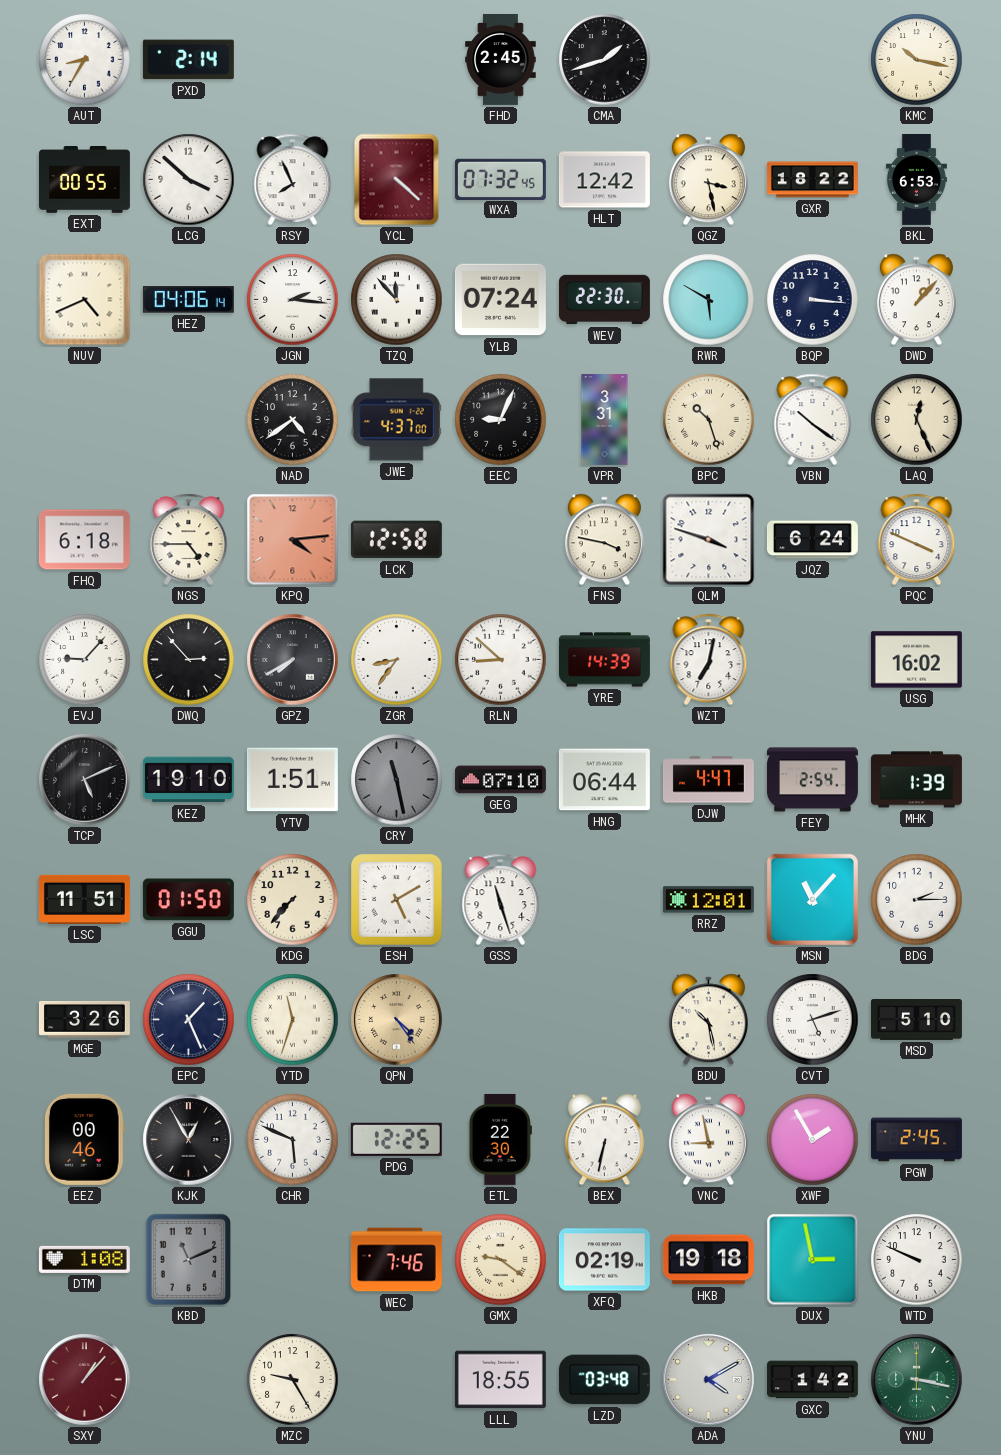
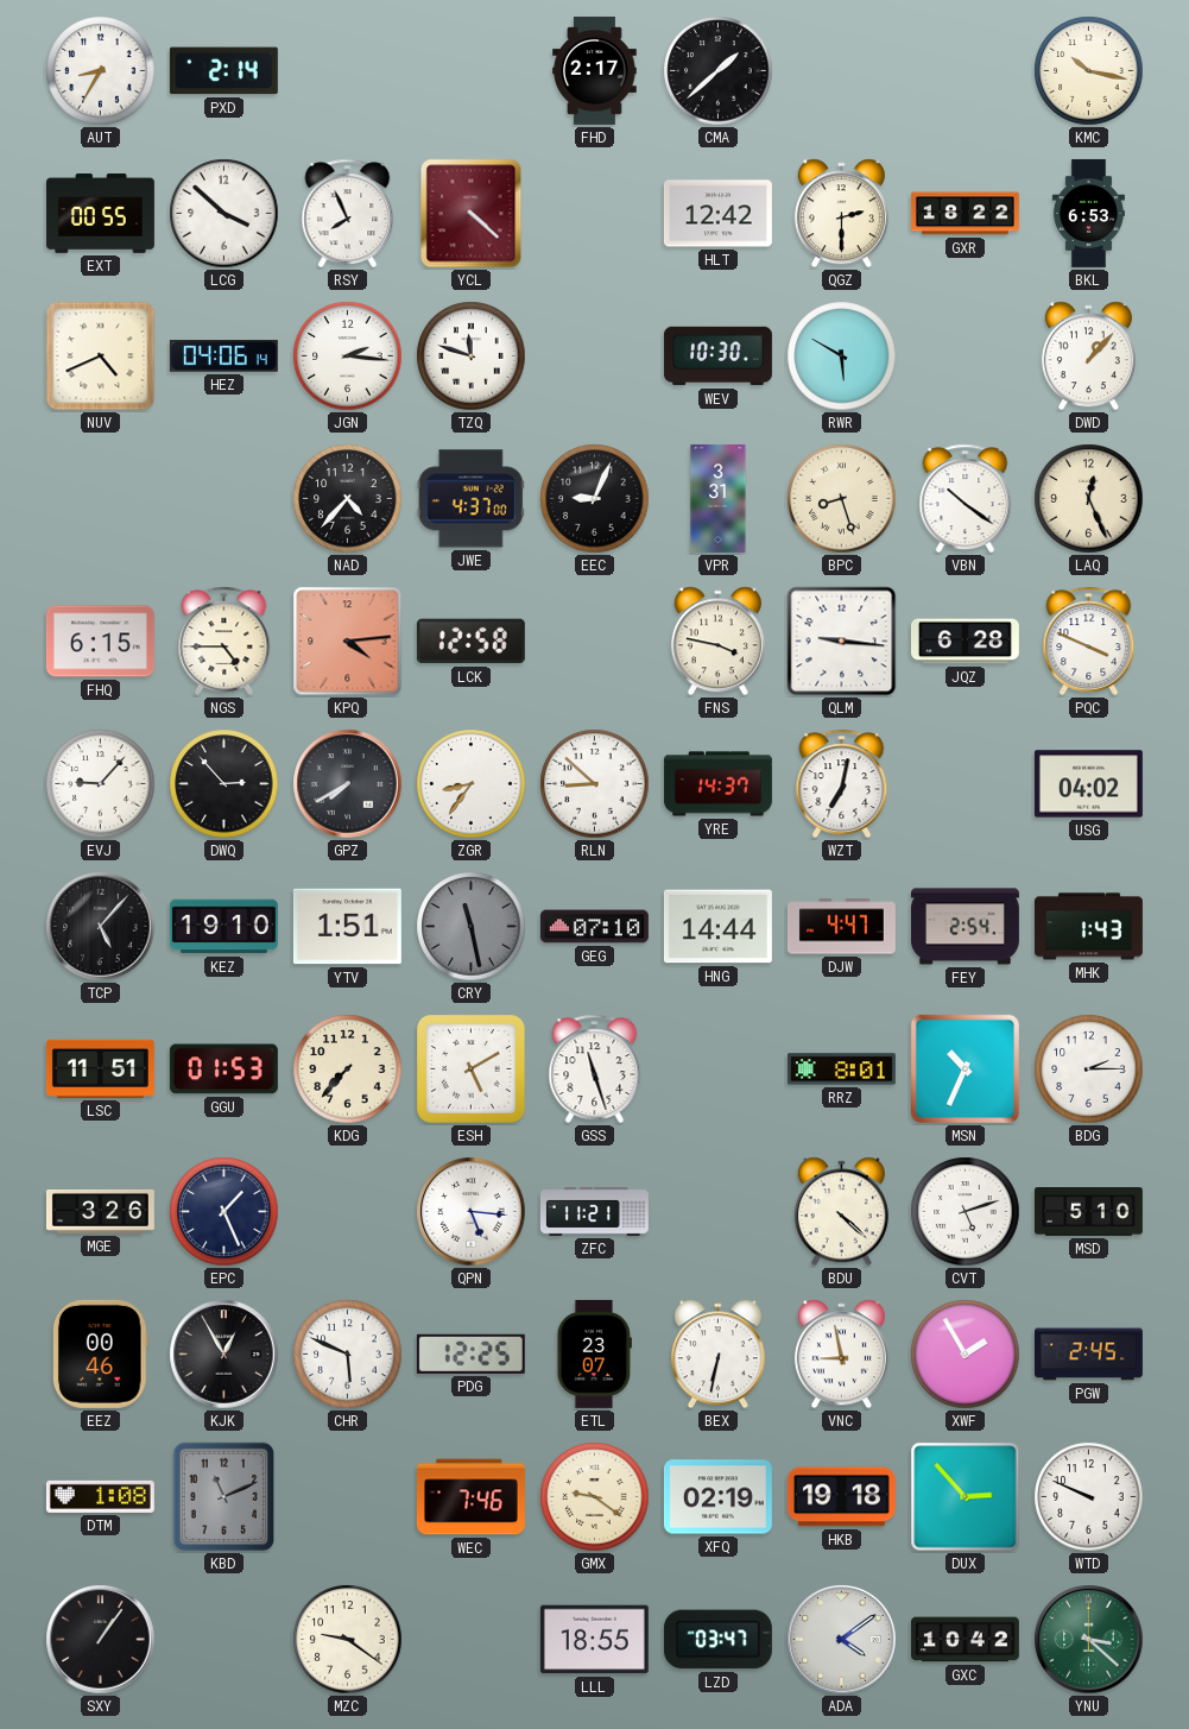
FHD: 2:45 -> 2:17
CMA: 1:42 -> 1:38
WXA: 07:32 -> none
QGZ: 3:28 -> 2:30
TZQ: 11:53 -> 11:48
YLB: 07:24 -> none
WEV: 22:30 -> 10:30
BQP: 3:16 -> none
NAD: 4:39 -> 4:37
BPC: 10:27 -> 8:27
FHQ: 6:18 -> 6:15
QLM: 3:48 -> 9:16
JQZ: 6:24 -> 6:28
YRE: 14:39 -> 14:37
USG: 16:02 -> 04:02
TCP: 5:11 -> 5:07
HNG: 06:44 -> 14:44
MHK: 1:39 -> 1:43
GGU: 01:50 -> 01:53
RRZ: 12:01 -> 8:01
MSN: 11:07 -> 10:34
YTD: 11:33 -> none
QPN: 4:24 -> 5:16
QPN dial: champagne -> white
ZFC: none -> 11:21
BDU: 10:28 -> 4:22
ETL: 22:30 -> 23:07
DUX: 2:58 -> 2:53
SXY: 1:07 -> 1:06
SXY dial: burgundy -> black
MZC: 9:25 -> 9:21
LZD: 03:48 -> 03:47
ADA: 4:10 -> 4:09
GXC: 1:42 -> 10:42
YNU: 3:17 -> 3:22
